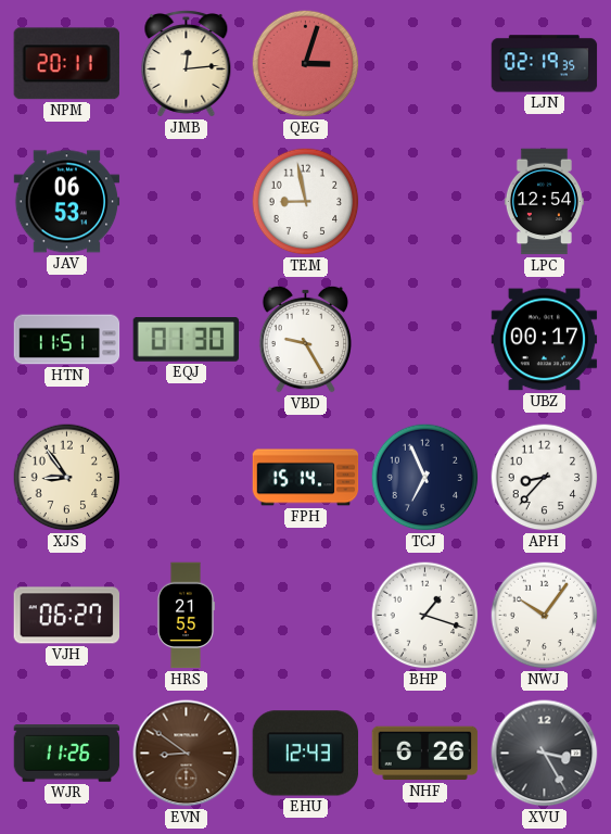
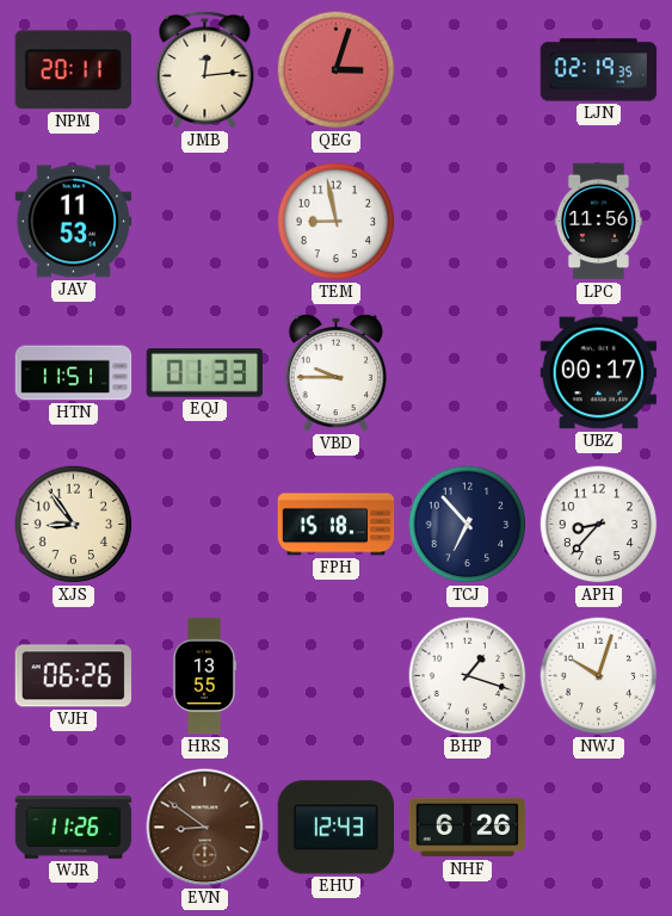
JAV: 06:53 -> 11:53
LPC: 12:54 -> 11:56
EQJ: 01:30 -> 01:33
VBD: 9:25 -> 9:45
FPH: 15:14 -> 15:18
TCJ: 6:56 -> 6:53
VJH: 06:27 -> 06:26
HRS: 21:55 -> 13:55
NWJ: 10:06 -> 10:03
XVU: 3:25 -> none
